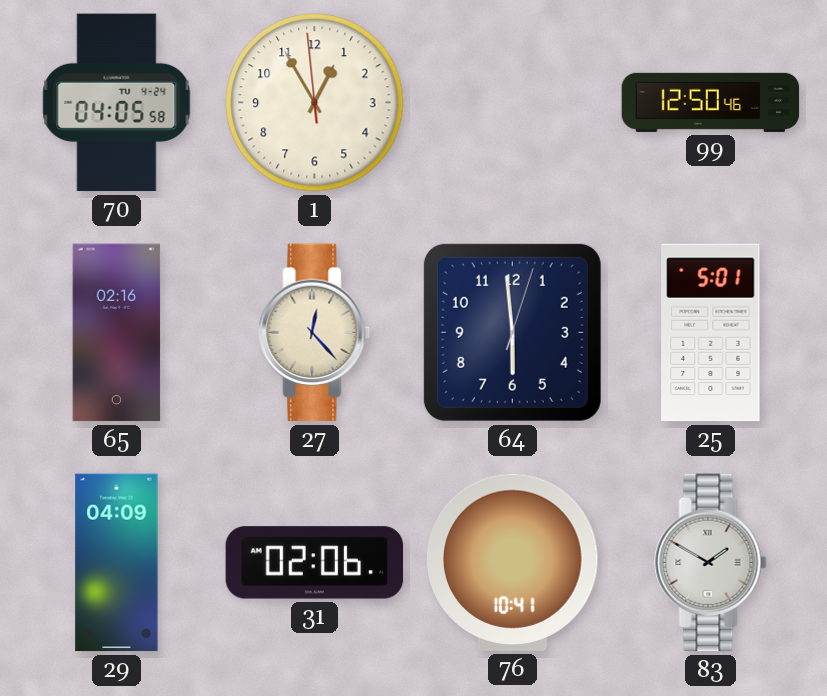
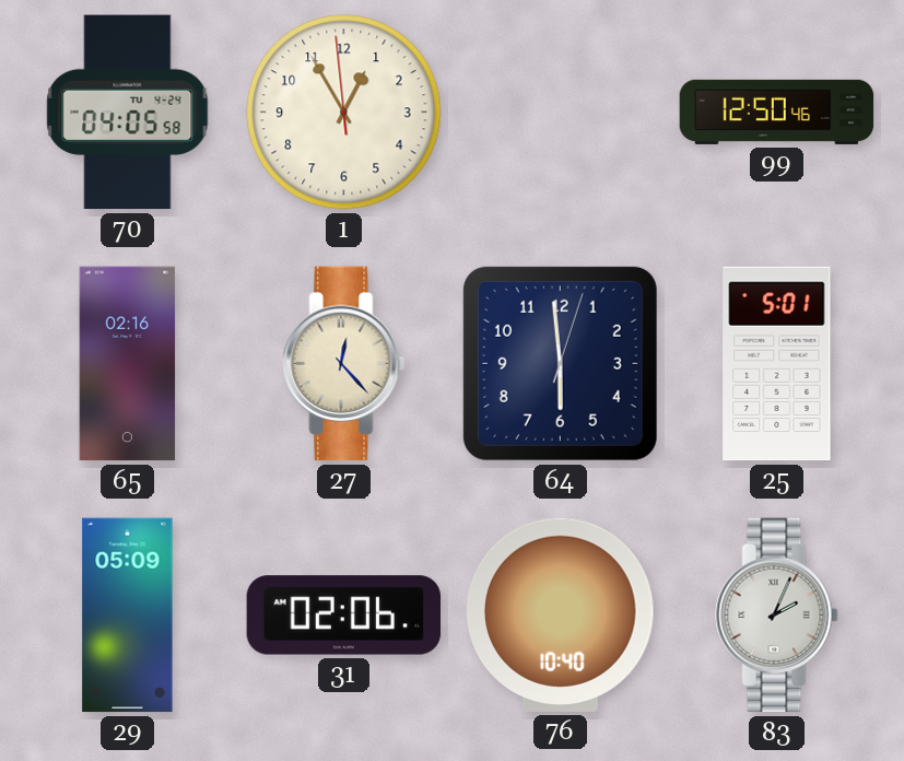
29: 04:09 -> 05:09
76: 10:41 -> 10:40
83: 1:50 -> 2:04
